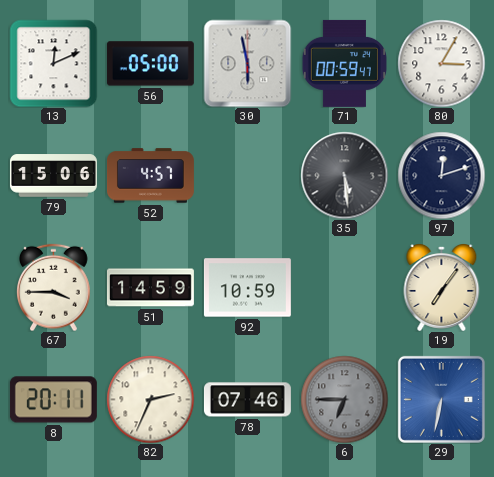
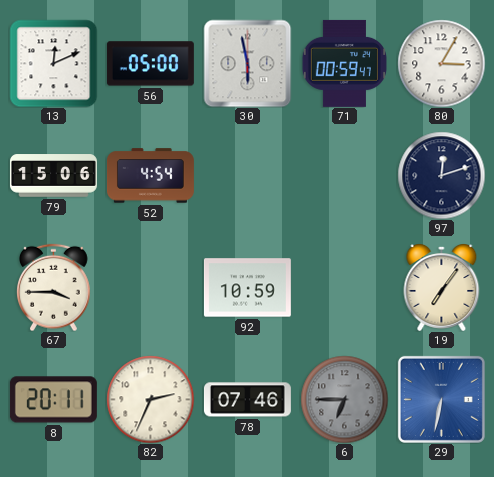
52: 4:57 -> 4:54
35: 5:29 -> none
51: 14:59 -> none
